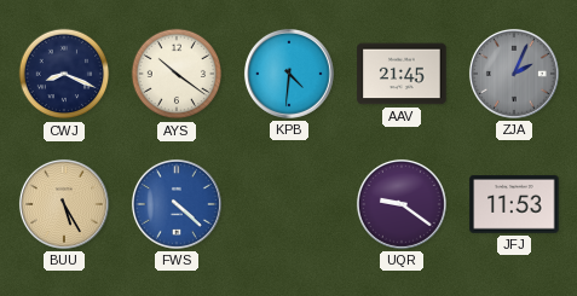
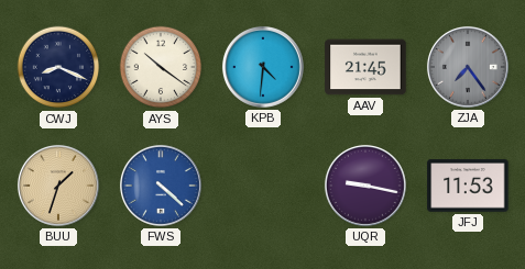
ZJA: 2:04 -> 7:24
BUU: 5:25 -> 1:33
UQR: 9:21 -> 9:17
